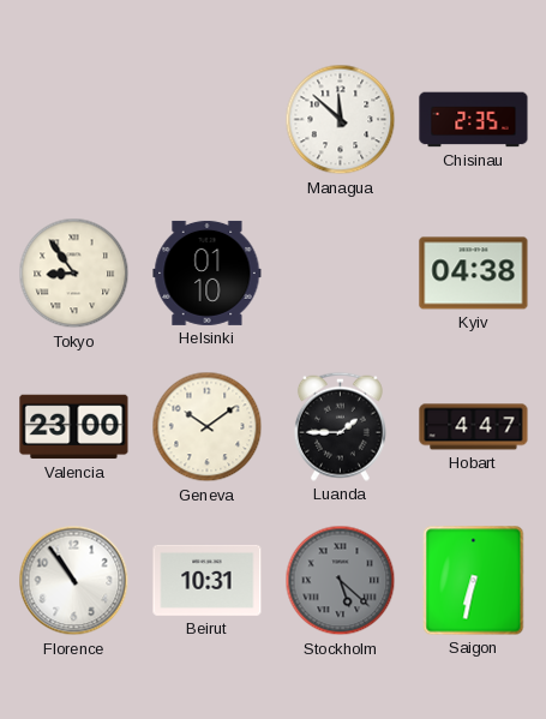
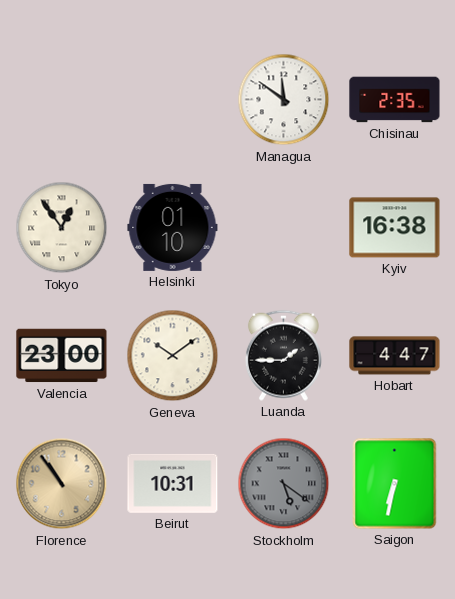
Managua: 11:52 -> 11:51
Tokyo: 8:54 -> 12:54
Kyiv: 04:38 -> 16:38
Florence dial: white -> champagne
Stockholm: 5:22 -> 5:21
